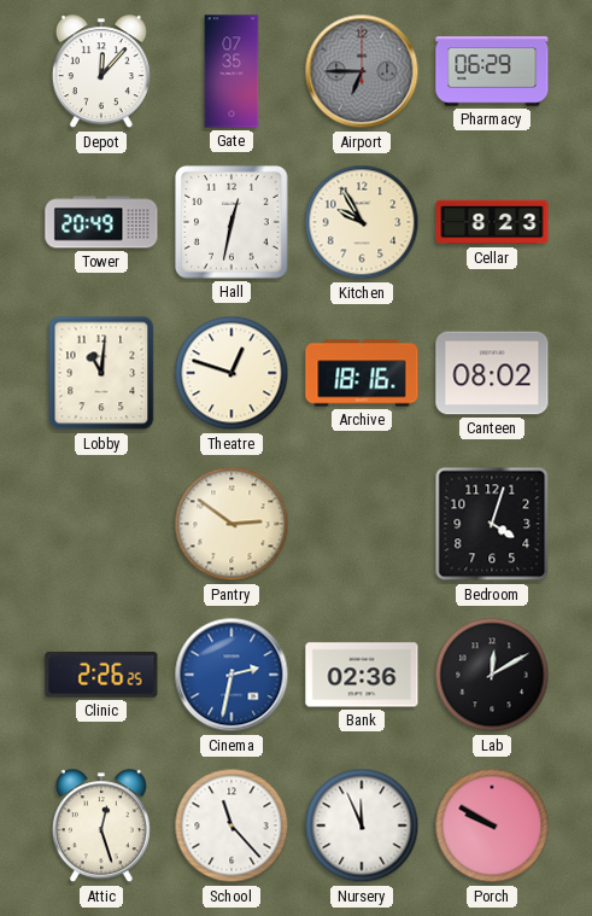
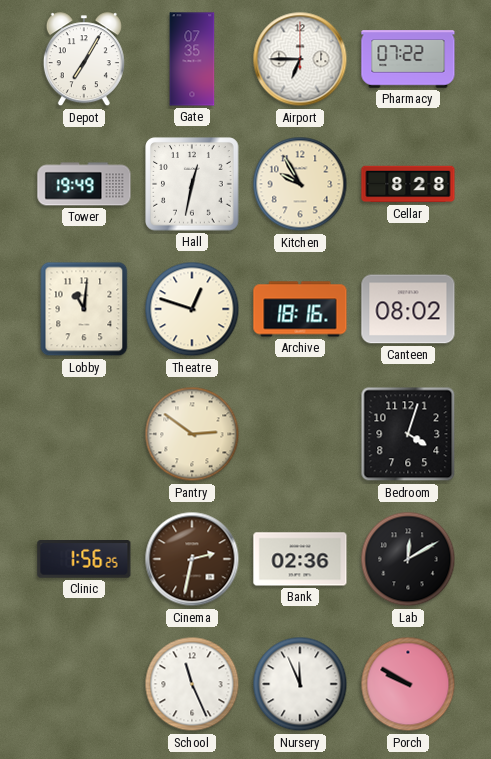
Depot: 12:07 -> 7:05
Airport dial: grey -> white
Pharmacy: 06:29 -> 07:22
Tower: 20:49 -> 19:49
Cellar: 8:23 -> 8:28
Clinic: 2:26 -> 1:56
Cinema dial: blue -> brown
Attic: 12:27 -> none
School: 11:23 -> 11:26
